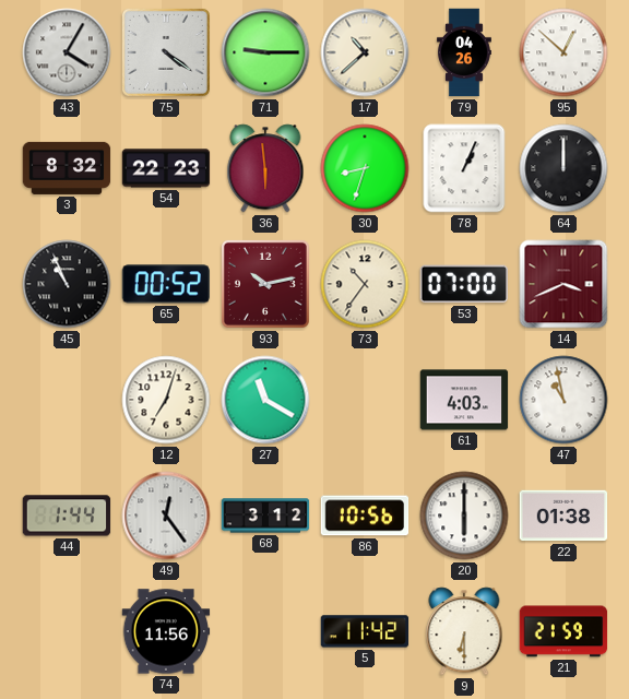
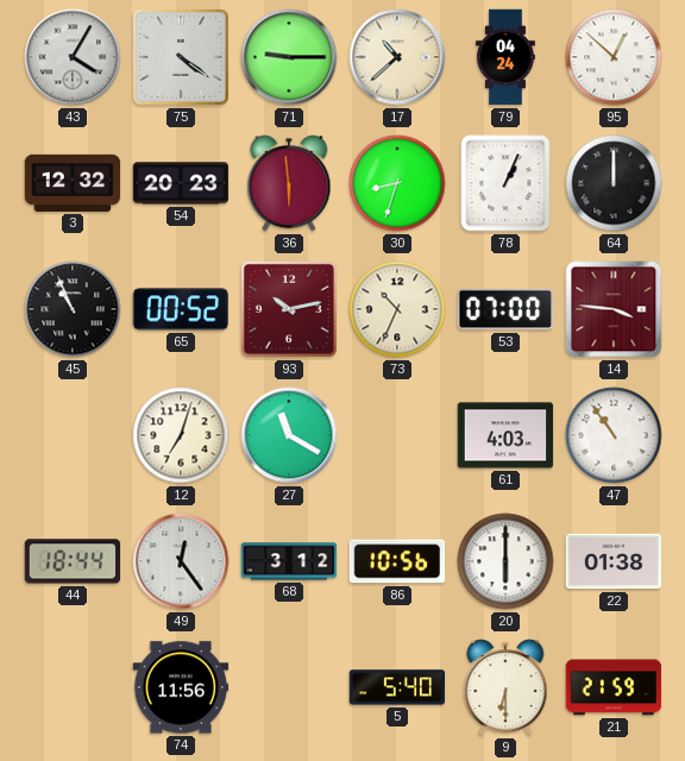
79: 04:26 -> 04:24
3: 8:32 -> 12:32
54: 22:23 -> 20:23
73: 10:36 -> 10:34
14: 3:41 -> 3:46
47: 10:58 -> 10:54
44: 1:44 -> 18:44
5: 11:42 -> 5:40
